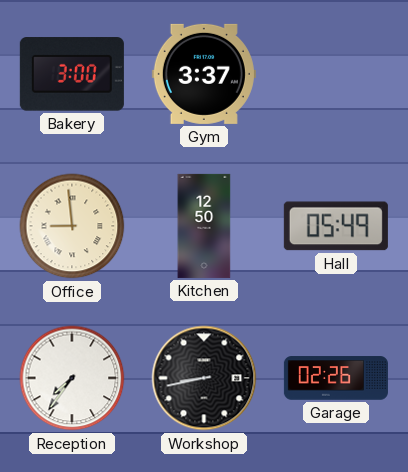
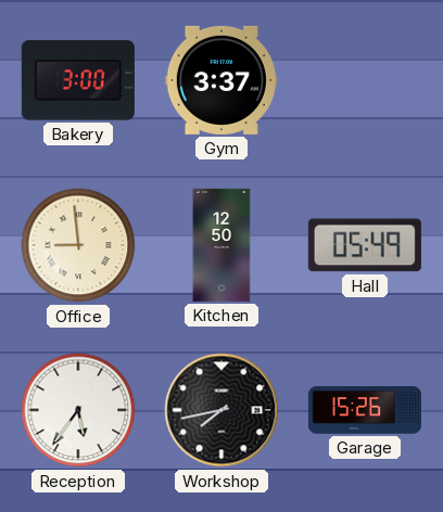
Reception: 7:36 -> 5:36
Workshop: 8:43 -> 7:43
Garage: 02:26 -> 15:26
